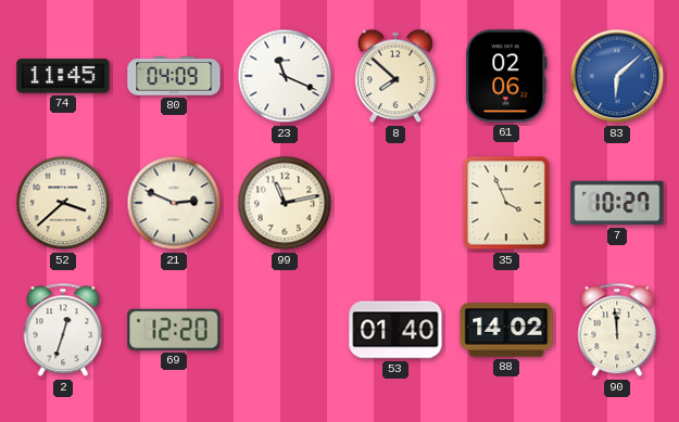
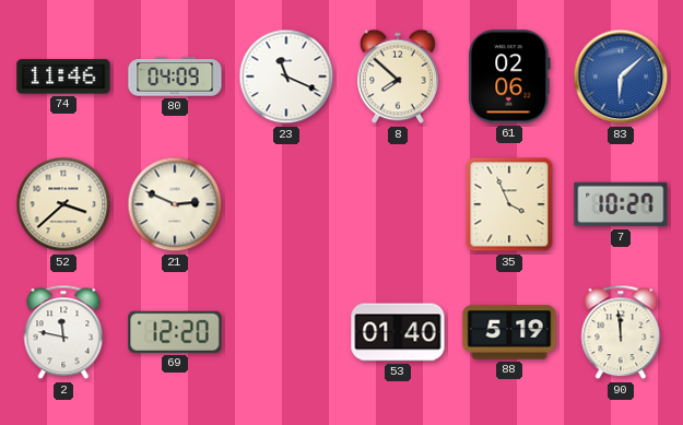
74: 11:45 -> 11:46
99: 11:13 -> none
2: 12:33 -> 11:47
88: 14:02 -> 5:19
